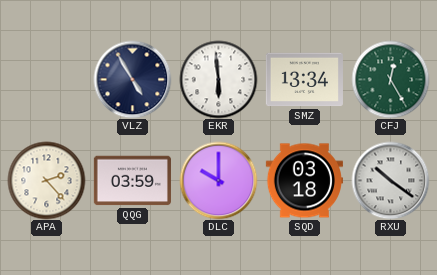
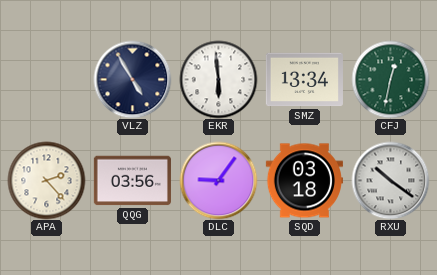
CFJ: 12:25 -> 12:32
QQG: 03:59 -> 03:56
DLC: 10:00 -> 9:06
